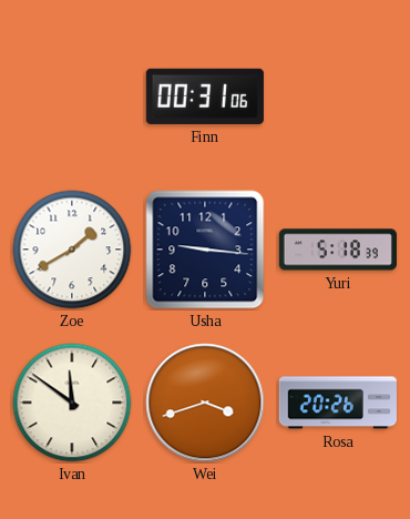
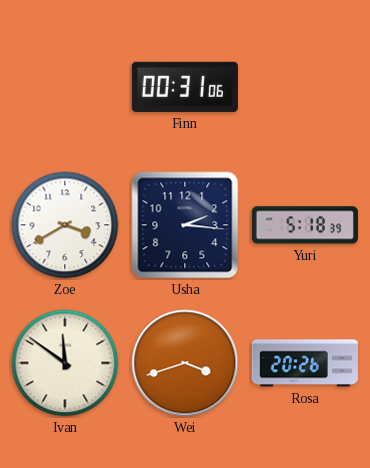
Zoe: 1:40 -> 3:40
Usha: 9:16 -> 2:16
